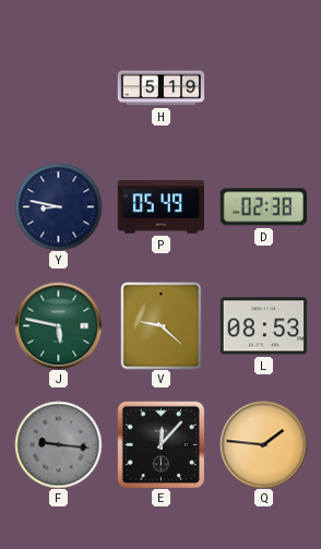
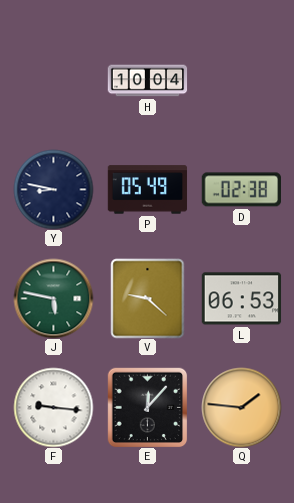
H: 5:19 -> 10:04
L: 08:53 -> 06:53
F dial: grey -> white
